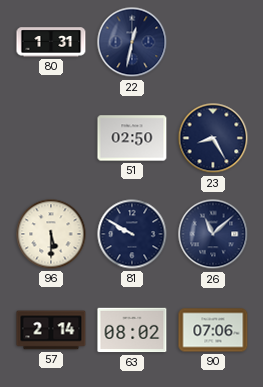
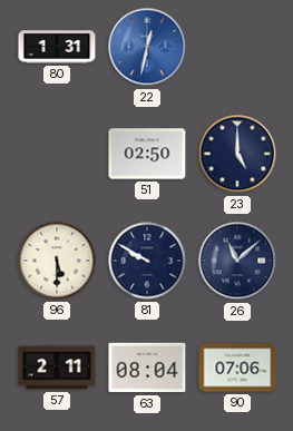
22 dial: navy -> blue
23: 8:25 -> 5:00
57: 2:14 -> 2:11
63: 08:02 -> 08:04
